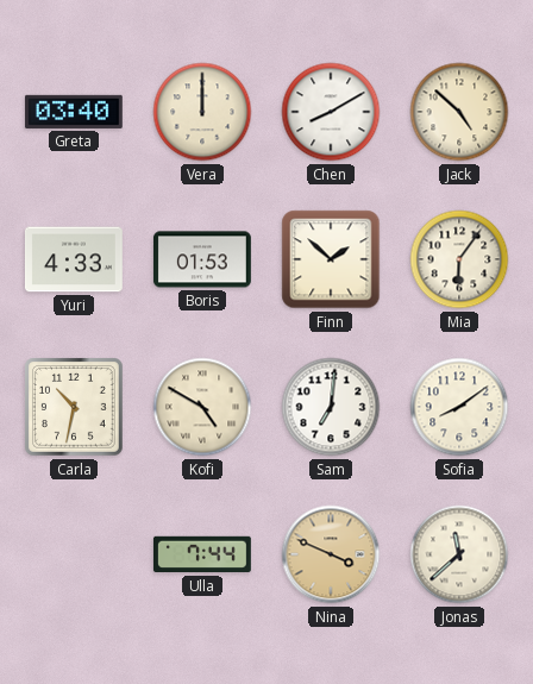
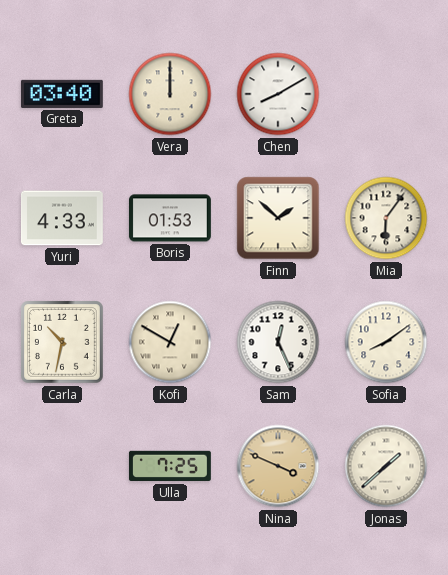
Jack: 4:52 -> none
Kofi: 4:50 -> 12:50
Sam: 7:01 -> 12:26
Ulla: 7:44 -> 7:25
Jonas: 11:38 -> 1:38
